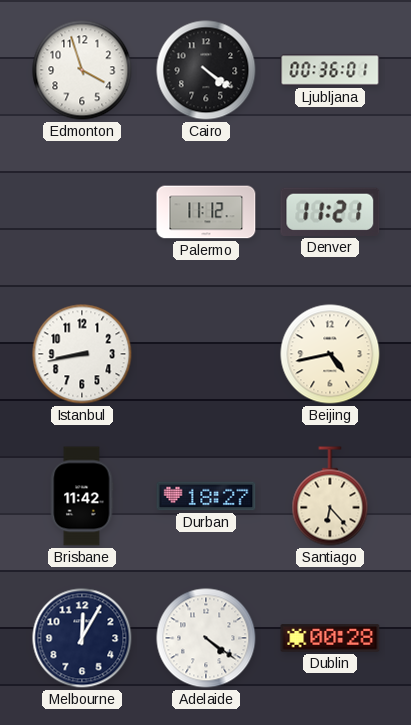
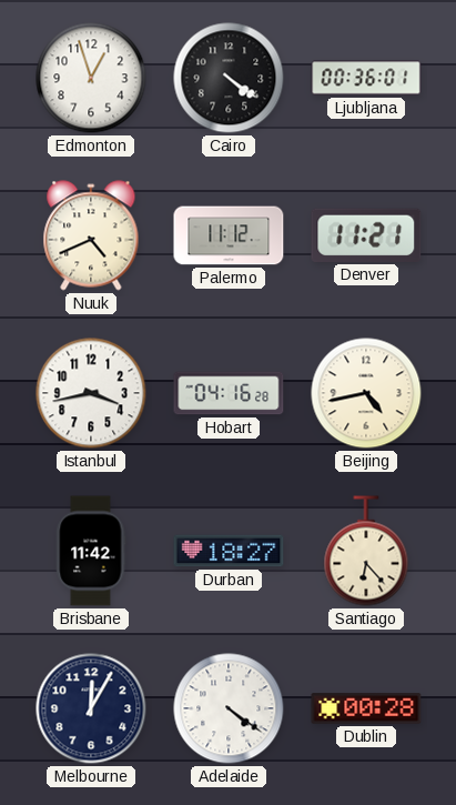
Edmonton: 3:57 -> 12:57
Nuuk: none -> 4:41
Istanbul: 8:43 -> 3:43
Hobart: none -> 04:16
